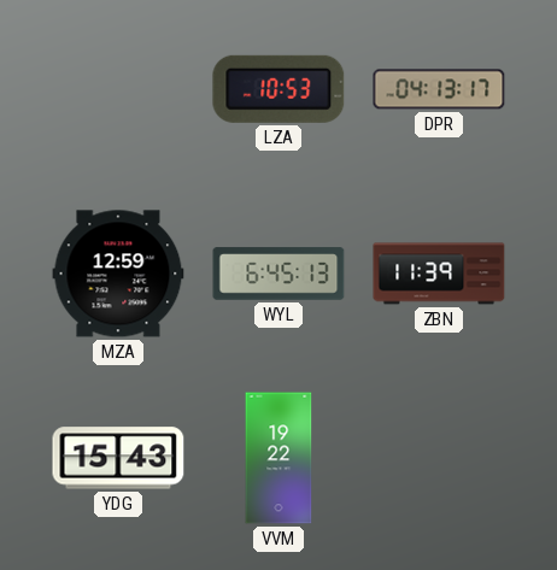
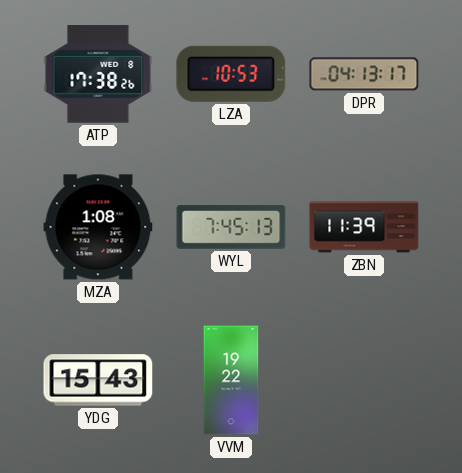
ATP: none -> 17:38
MZA: 12:59 -> 1:08
WYL: 6:45 -> 7:45
